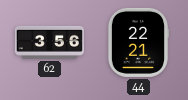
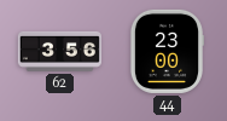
44: 22:21 -> 23:00
